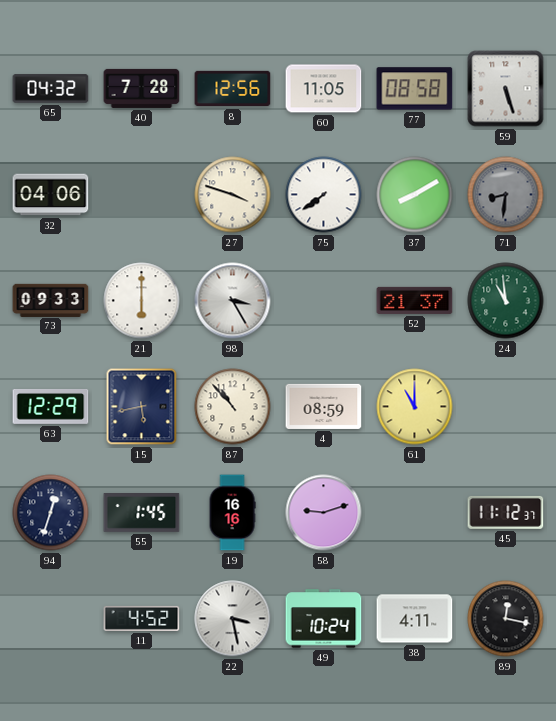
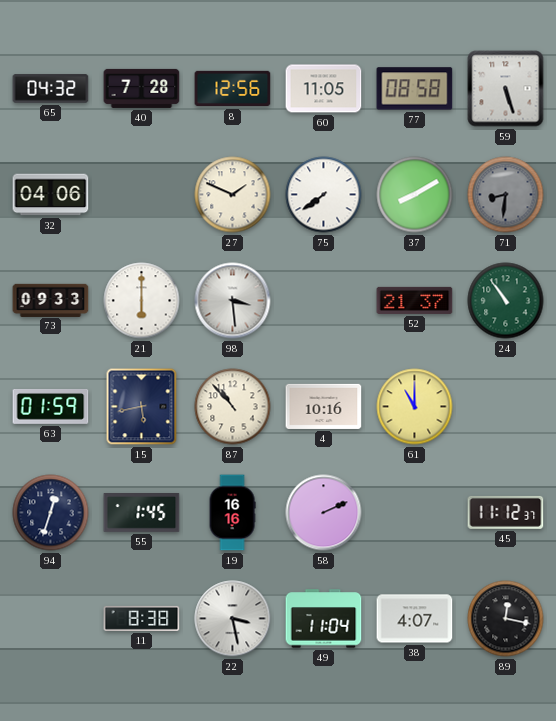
27: 3:48 -> 1:49
98: 3:25 -> 3:29
24: 10:59 -> 10:54
63: 12:29 -> 01:59
4: 08:59 -> 10:16
58: 9:12 -> 2:11
11: 4:52 -> 8:38
49: 10:24 -> 11:04
38: 4:11 -> 4:07
